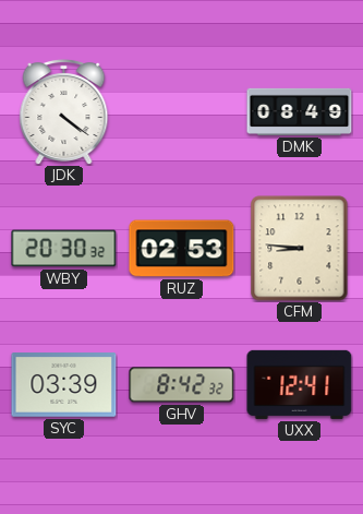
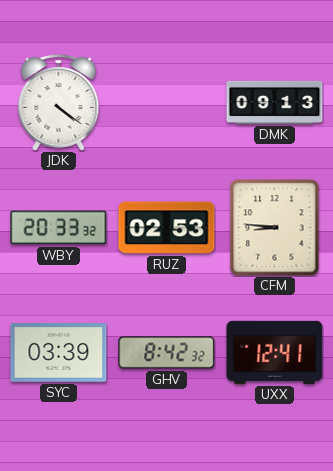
DMK: 08:49 -> 09:13
WBY: 20:30 -> 20:33
